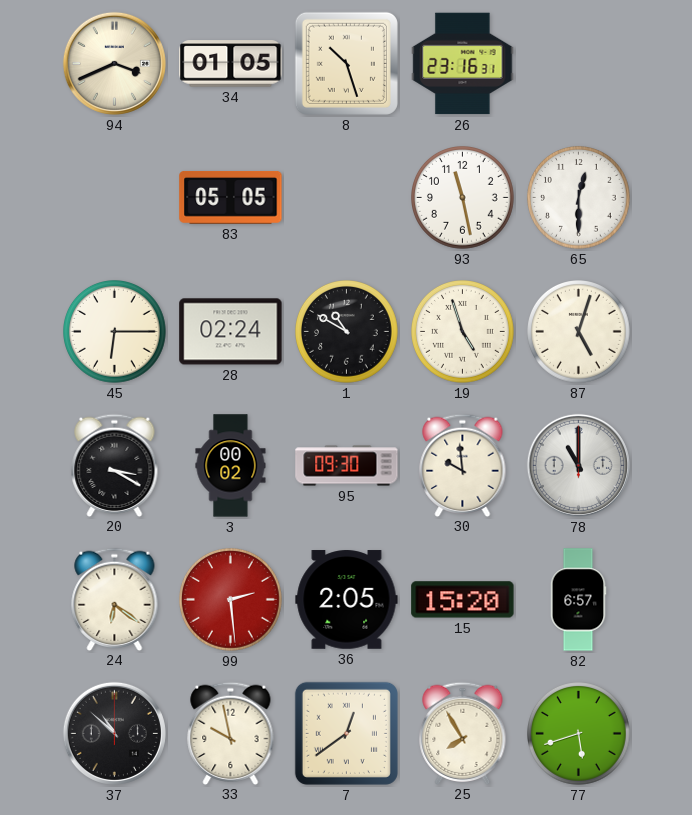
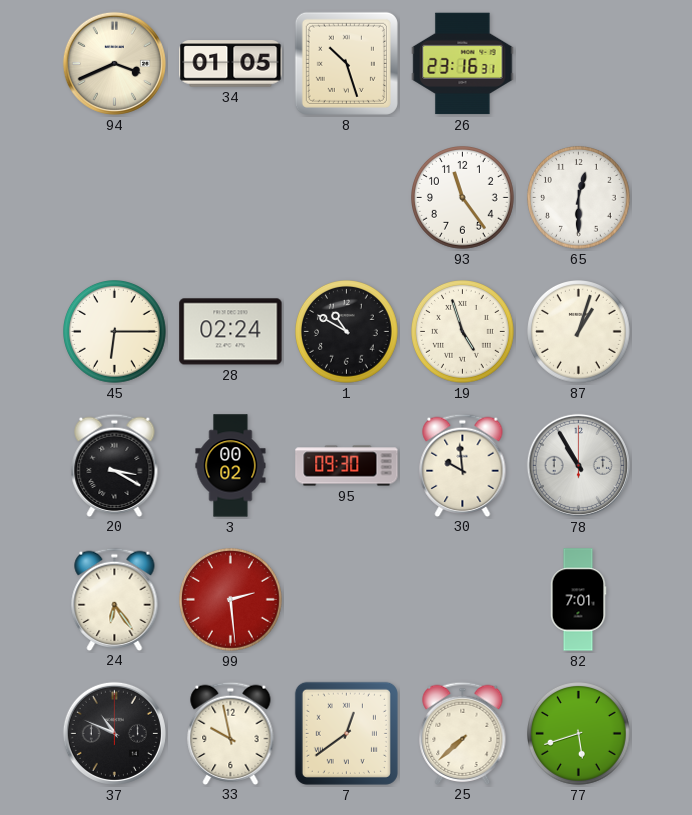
83: 05:05 -> none
93: 11:28 -> 11:24
87: 5:03 -> 1:03
78: 11:00 -> 10:55
24: 6:21 -> 6:24
36: 2:05 -> none
15: 15:20 -> none
82: 6:57 -> 7:01
37: 10:52 -> 10:49
25: 7:55 -> 7:38
